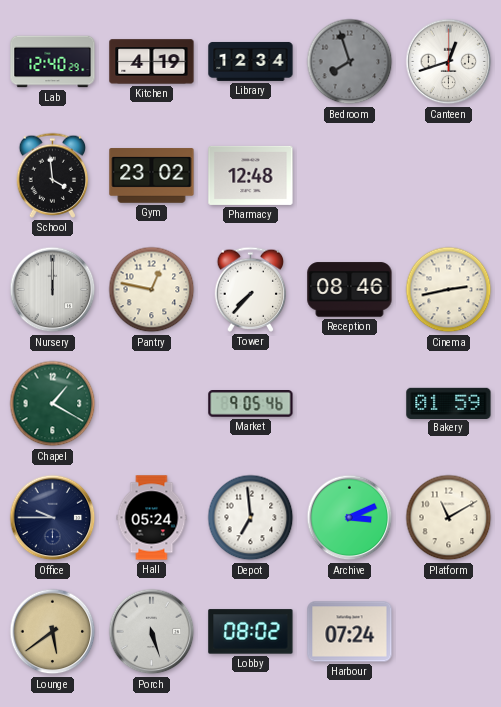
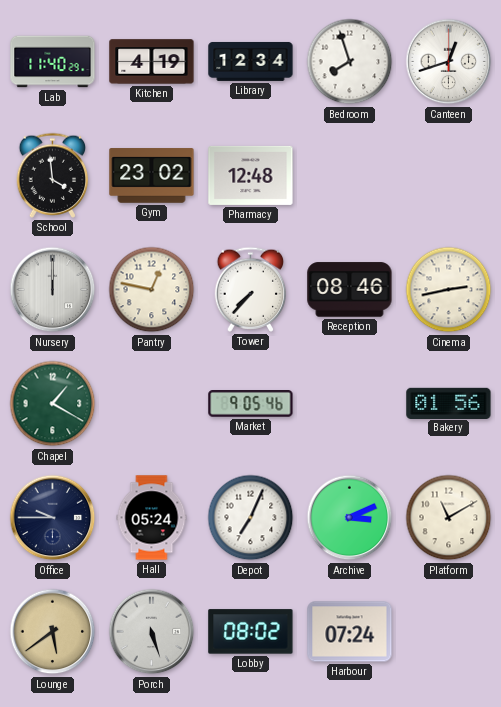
Lab: 12:40 -> 11:40
Bedroom dial: grey -> white
Bakery: 01:59 -> 01:56
Depot: 6:59 -> 7:04
